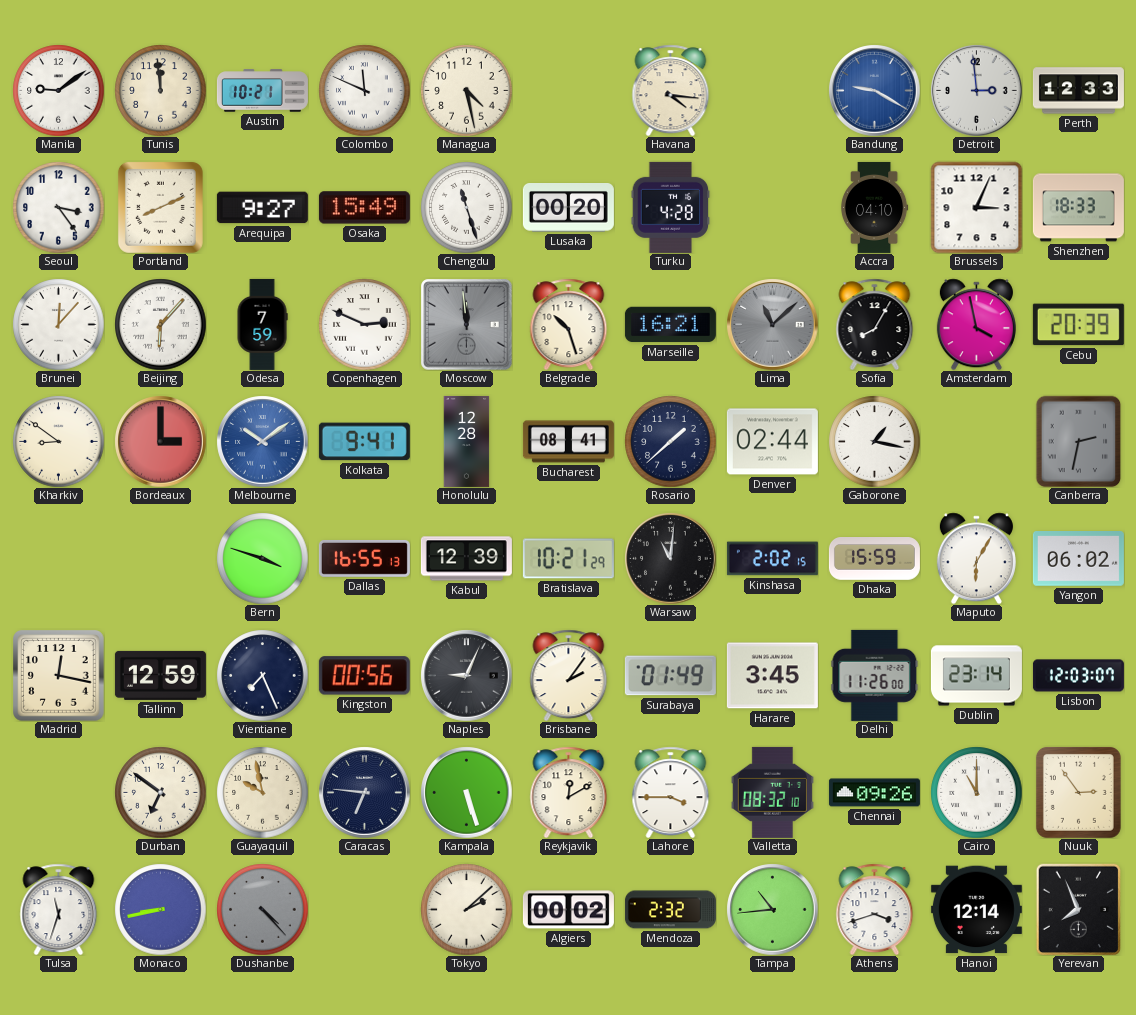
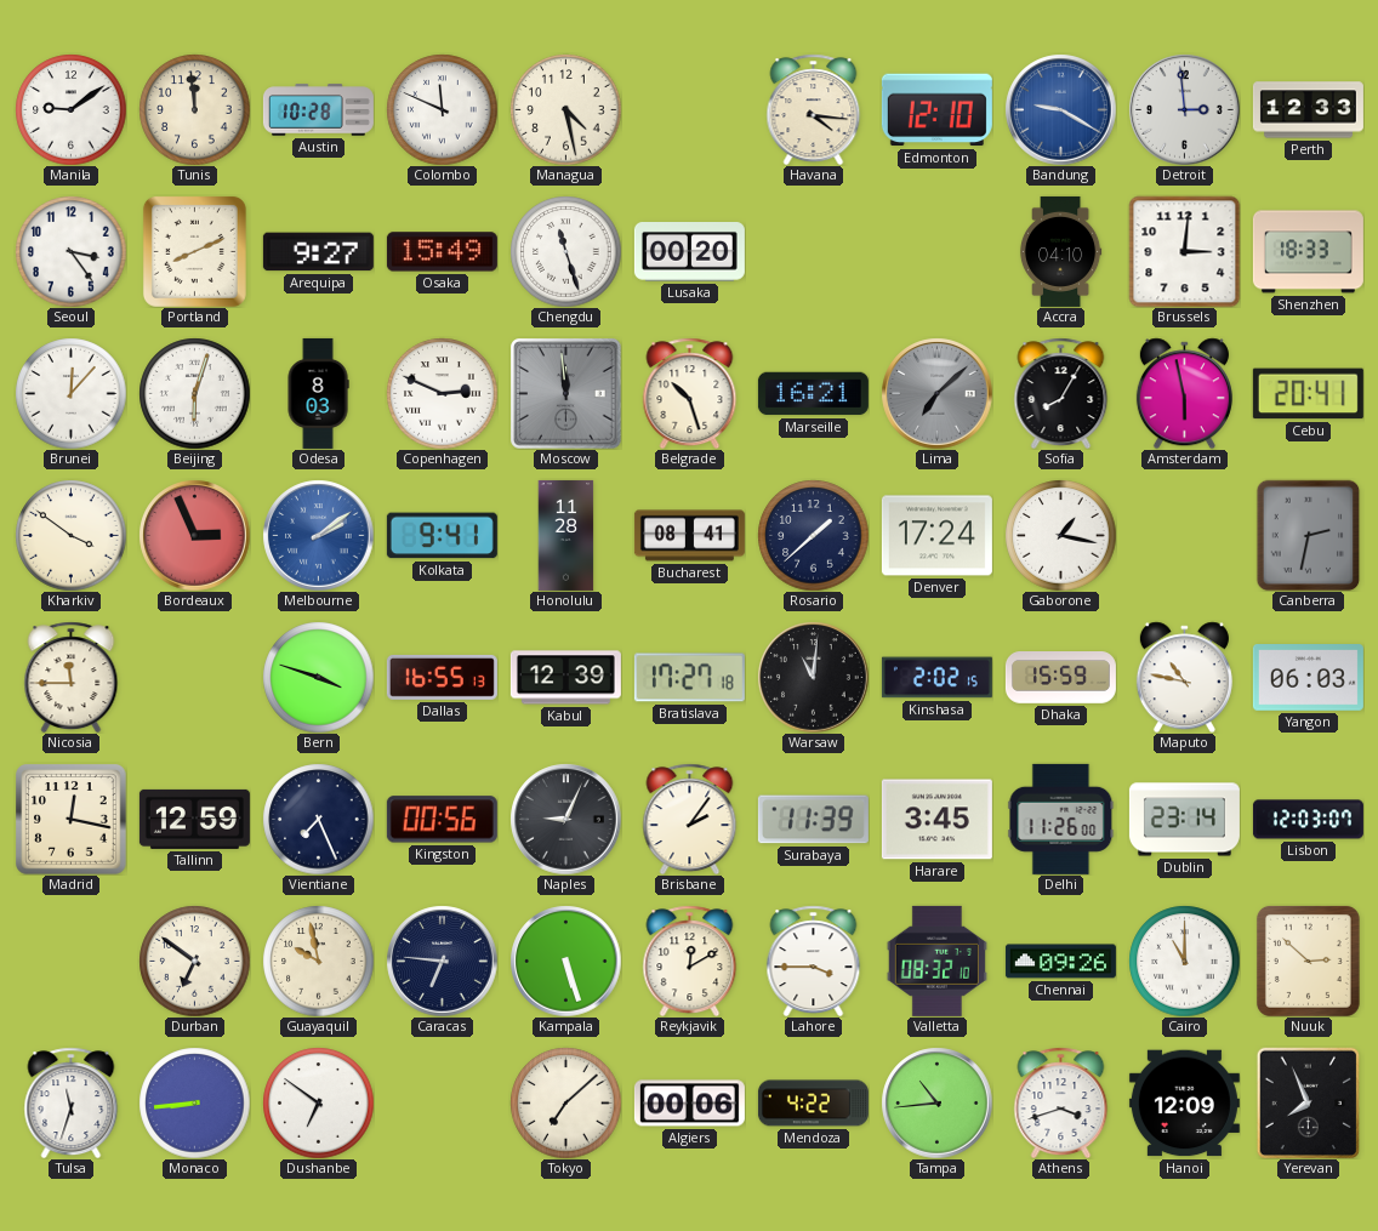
Austin: 10:21 -> 10:28
Edmonton: none -> 12:10
Turku: 4:28 -> none
Brussels: 3:04 -> 3:01
Beijing: 6:07 -> 6:03
Odesa: 7:59 -> 8:03
Lima: 11:08 -> 7:08
Amsterdam: 3:58 -> 5:58
Cebu: 20:39 -> 20:41
Kharkiv: 8:51 -> 3:51
Bordeaux: 3:00 -> 2:56
Melbourne: 10:09 -> 2:09
Honolulu: 12:28 -> 11:28
Denver: 02:44 -> 17:24
Nicosia: none -> 11:45
Bratislava: 10:21 -> 17:27
Maputo: 6:05 -> 10:47
Yangon: 06:02 -> 06:03
Surabaya: 01:49 -> 11:39
Nuuk: 2:54 -> 2:52
Monaco: 8:43 -> 8:44
Dushanbe: 4:23 -> 6:51
Dushanbe dial: grey -> white
Tokyo: 2:08 -> 7:08
Algiers: 00:02 -> 00:06
Mendoza: 2:32 -> 4:22
Hanoi: 12:14 -> 12:09
